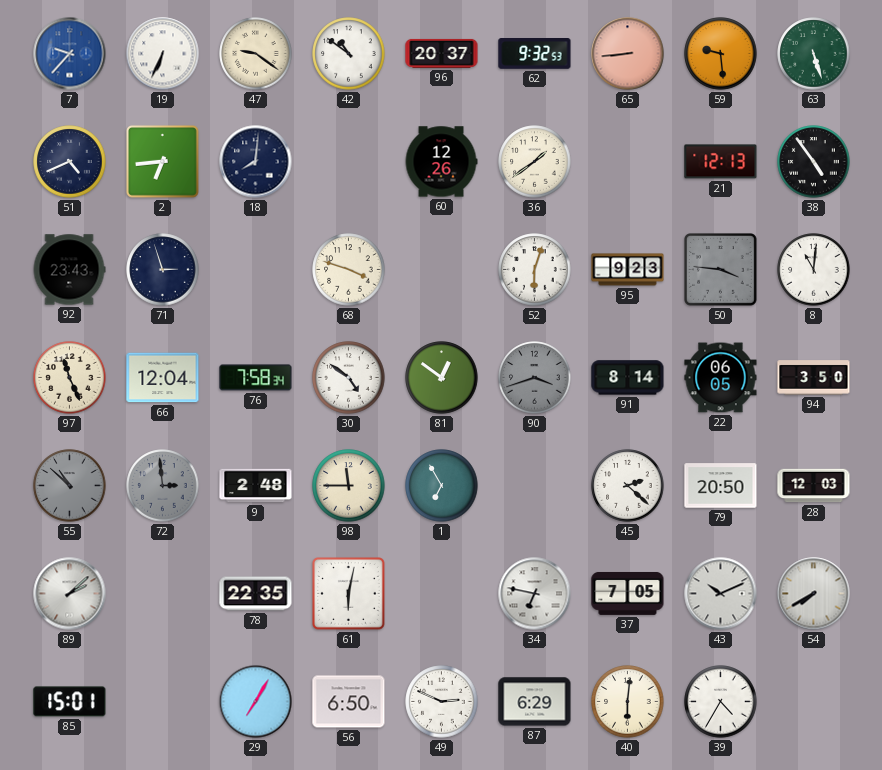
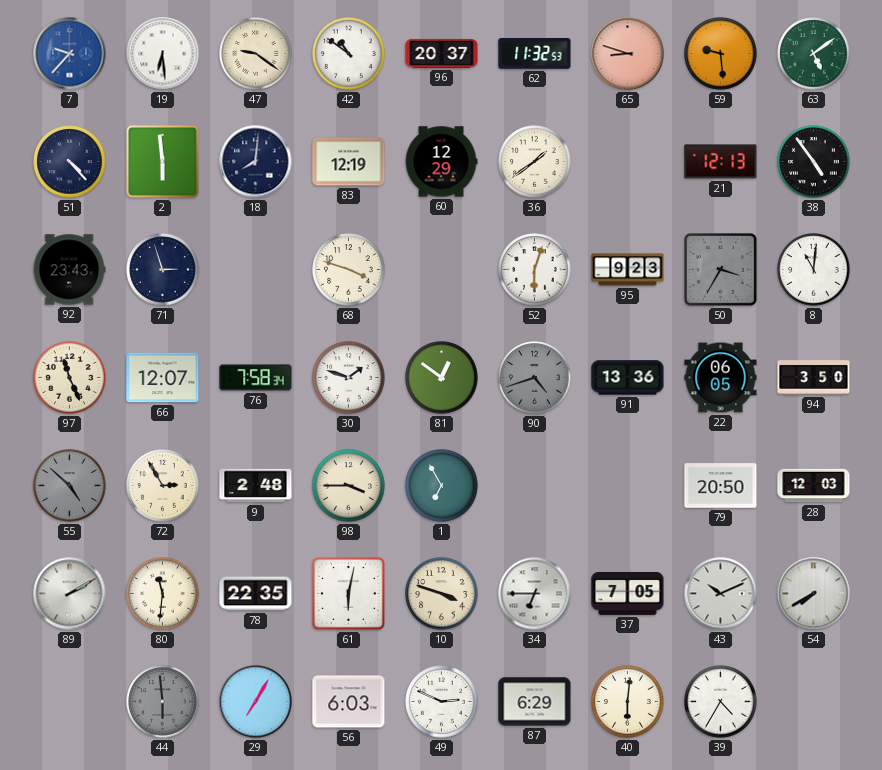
19: 6:34 -> 6:29
62: 9:32 -> 11:32
65: 8:44 -> 8:48
63: 5:27 -> 5:09
51: 4:41 -> 4:23
2: 6:44 -> 5:59
83: none -> 12:19
60: 12:26 -> 12:29
50: 3:46 -> 3:35
66: 12:04 -> 12:07
30: 4:51 -> 1:48
90: 3:42 -> 4:42
91: 8:14 -> 13:36
55: 10:52 -> 4:52
72: 2:59 -> 2:55
72 dial: grey -> cream
98: 11:45 -> 3:45
45: 2:22 -> none
89: 2:08 -> 2:10
80: none -> 11:31
10: none -> 3:48
34: 6:47 -> 6:45
85: 15:01 -> none
44: none -> 5:59
56: 6:50 -> 6:03
